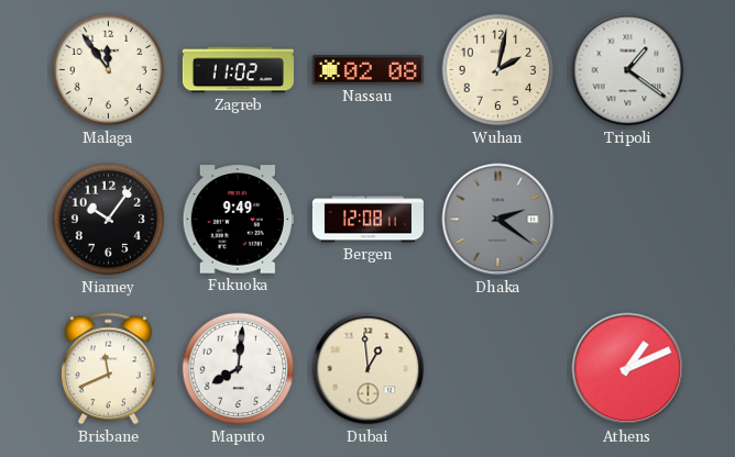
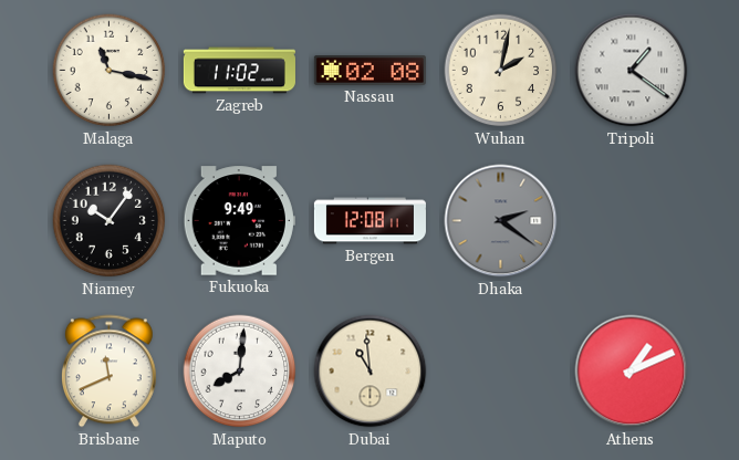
Malaga: 11:54 -> 11:17
Dubai: 12:59 -> 10:59
